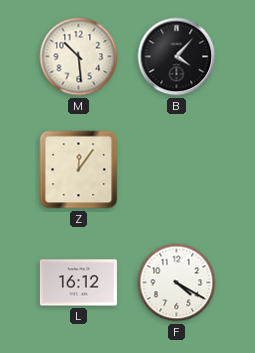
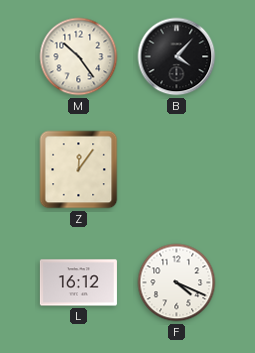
M: 10:29 -> 10:24
F: 4:20 -> 4:19
